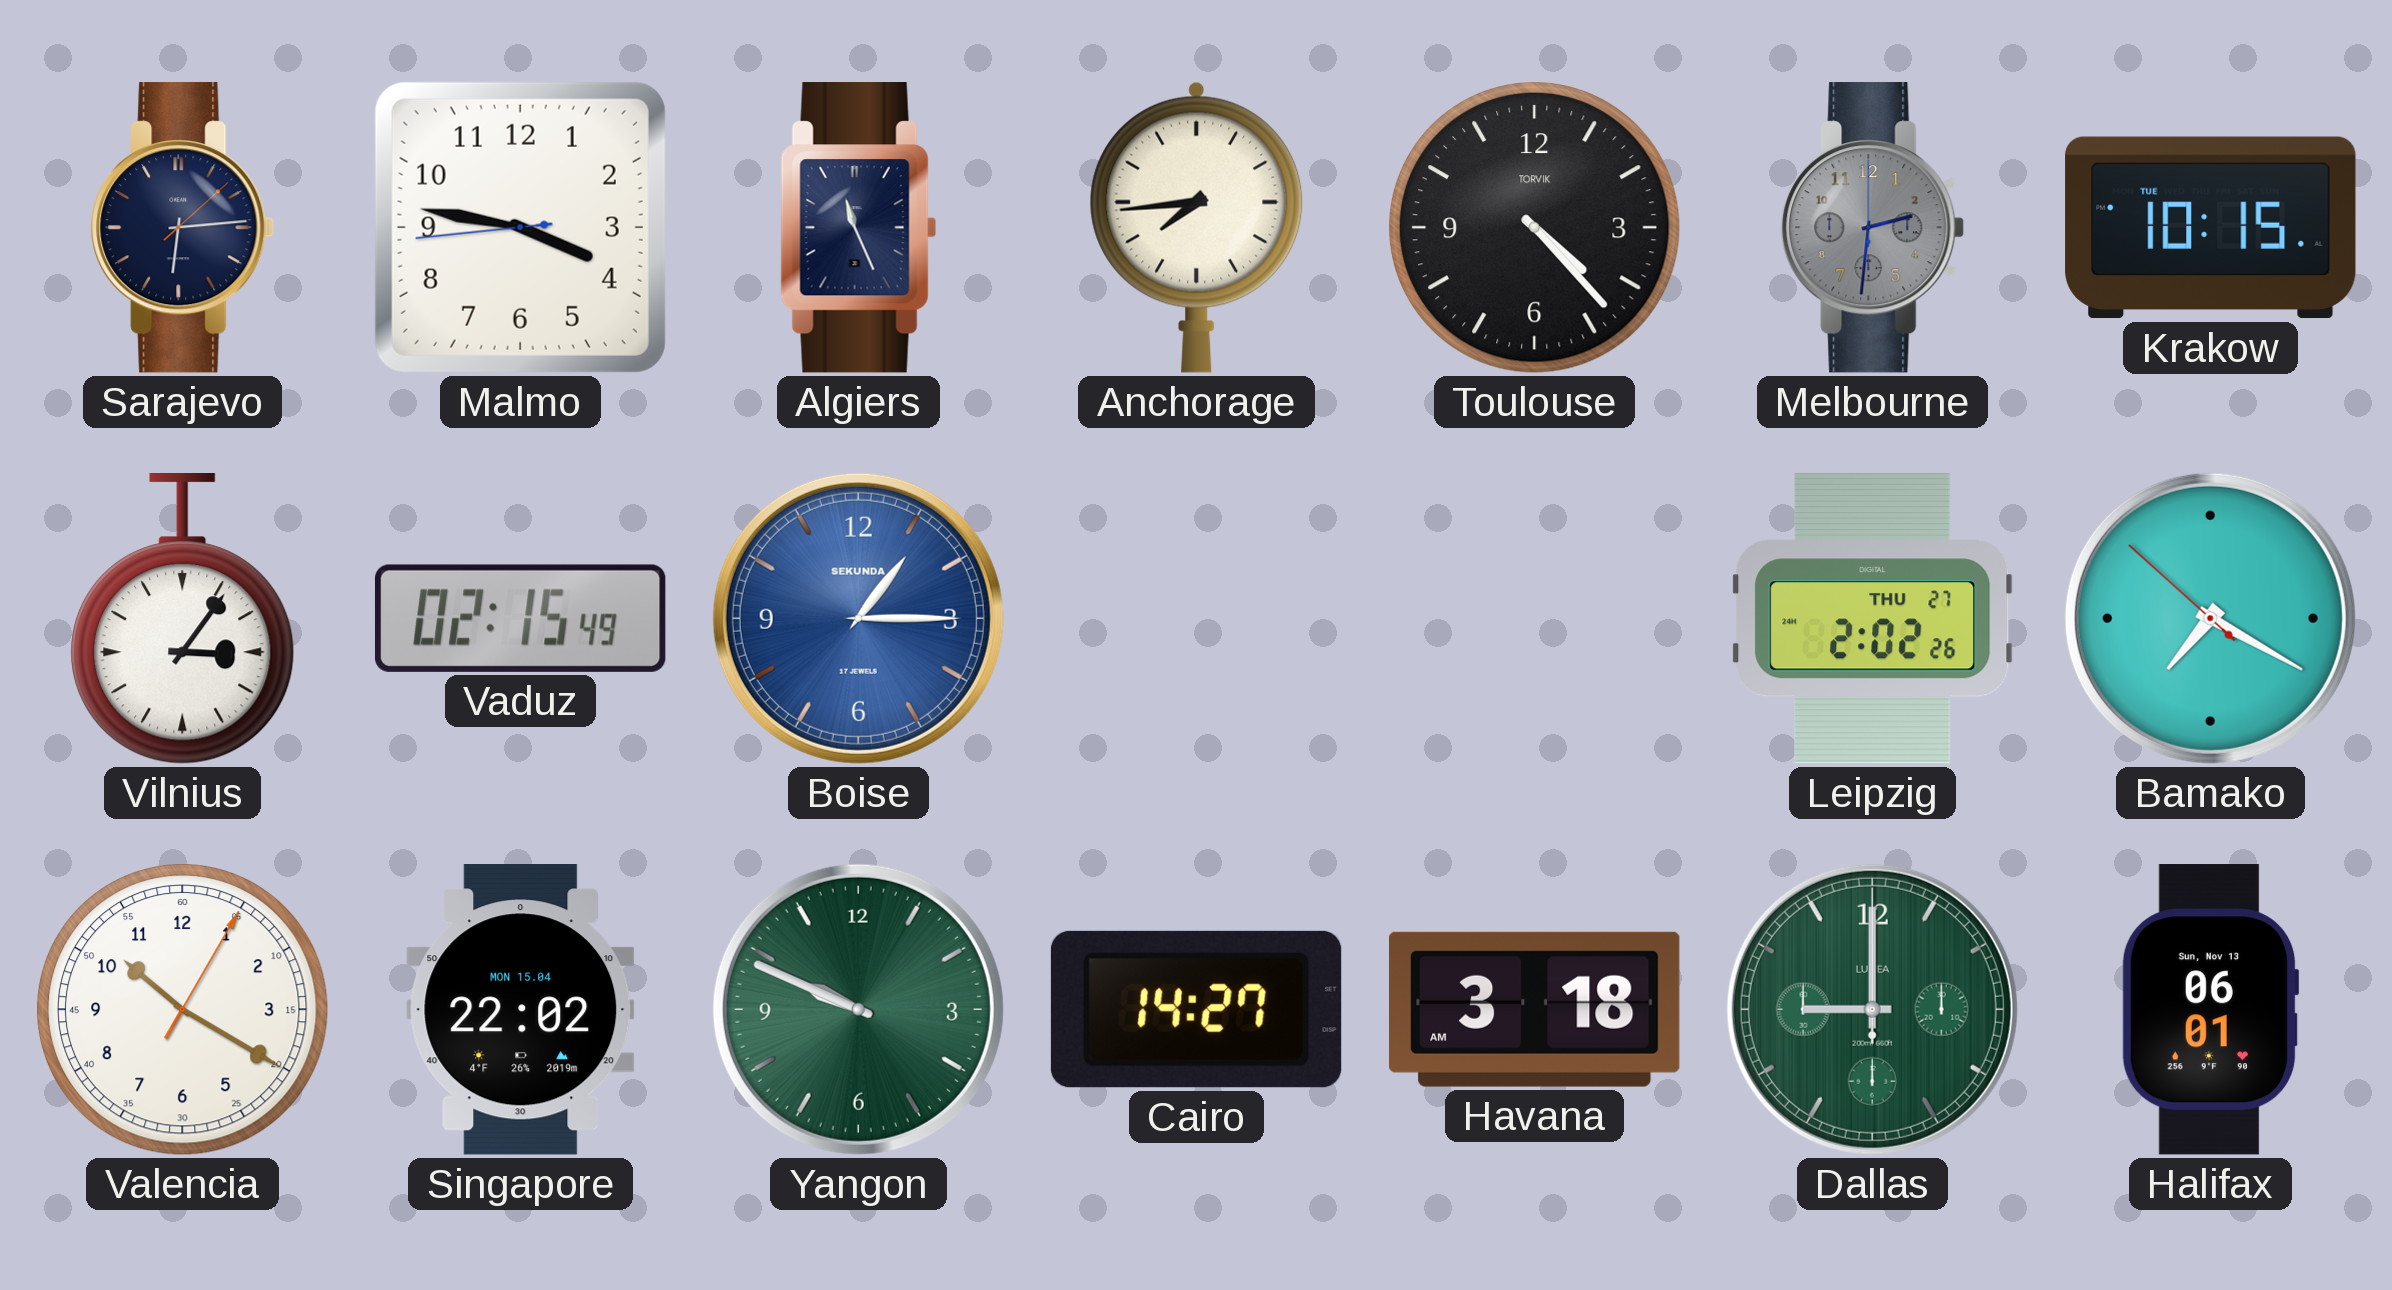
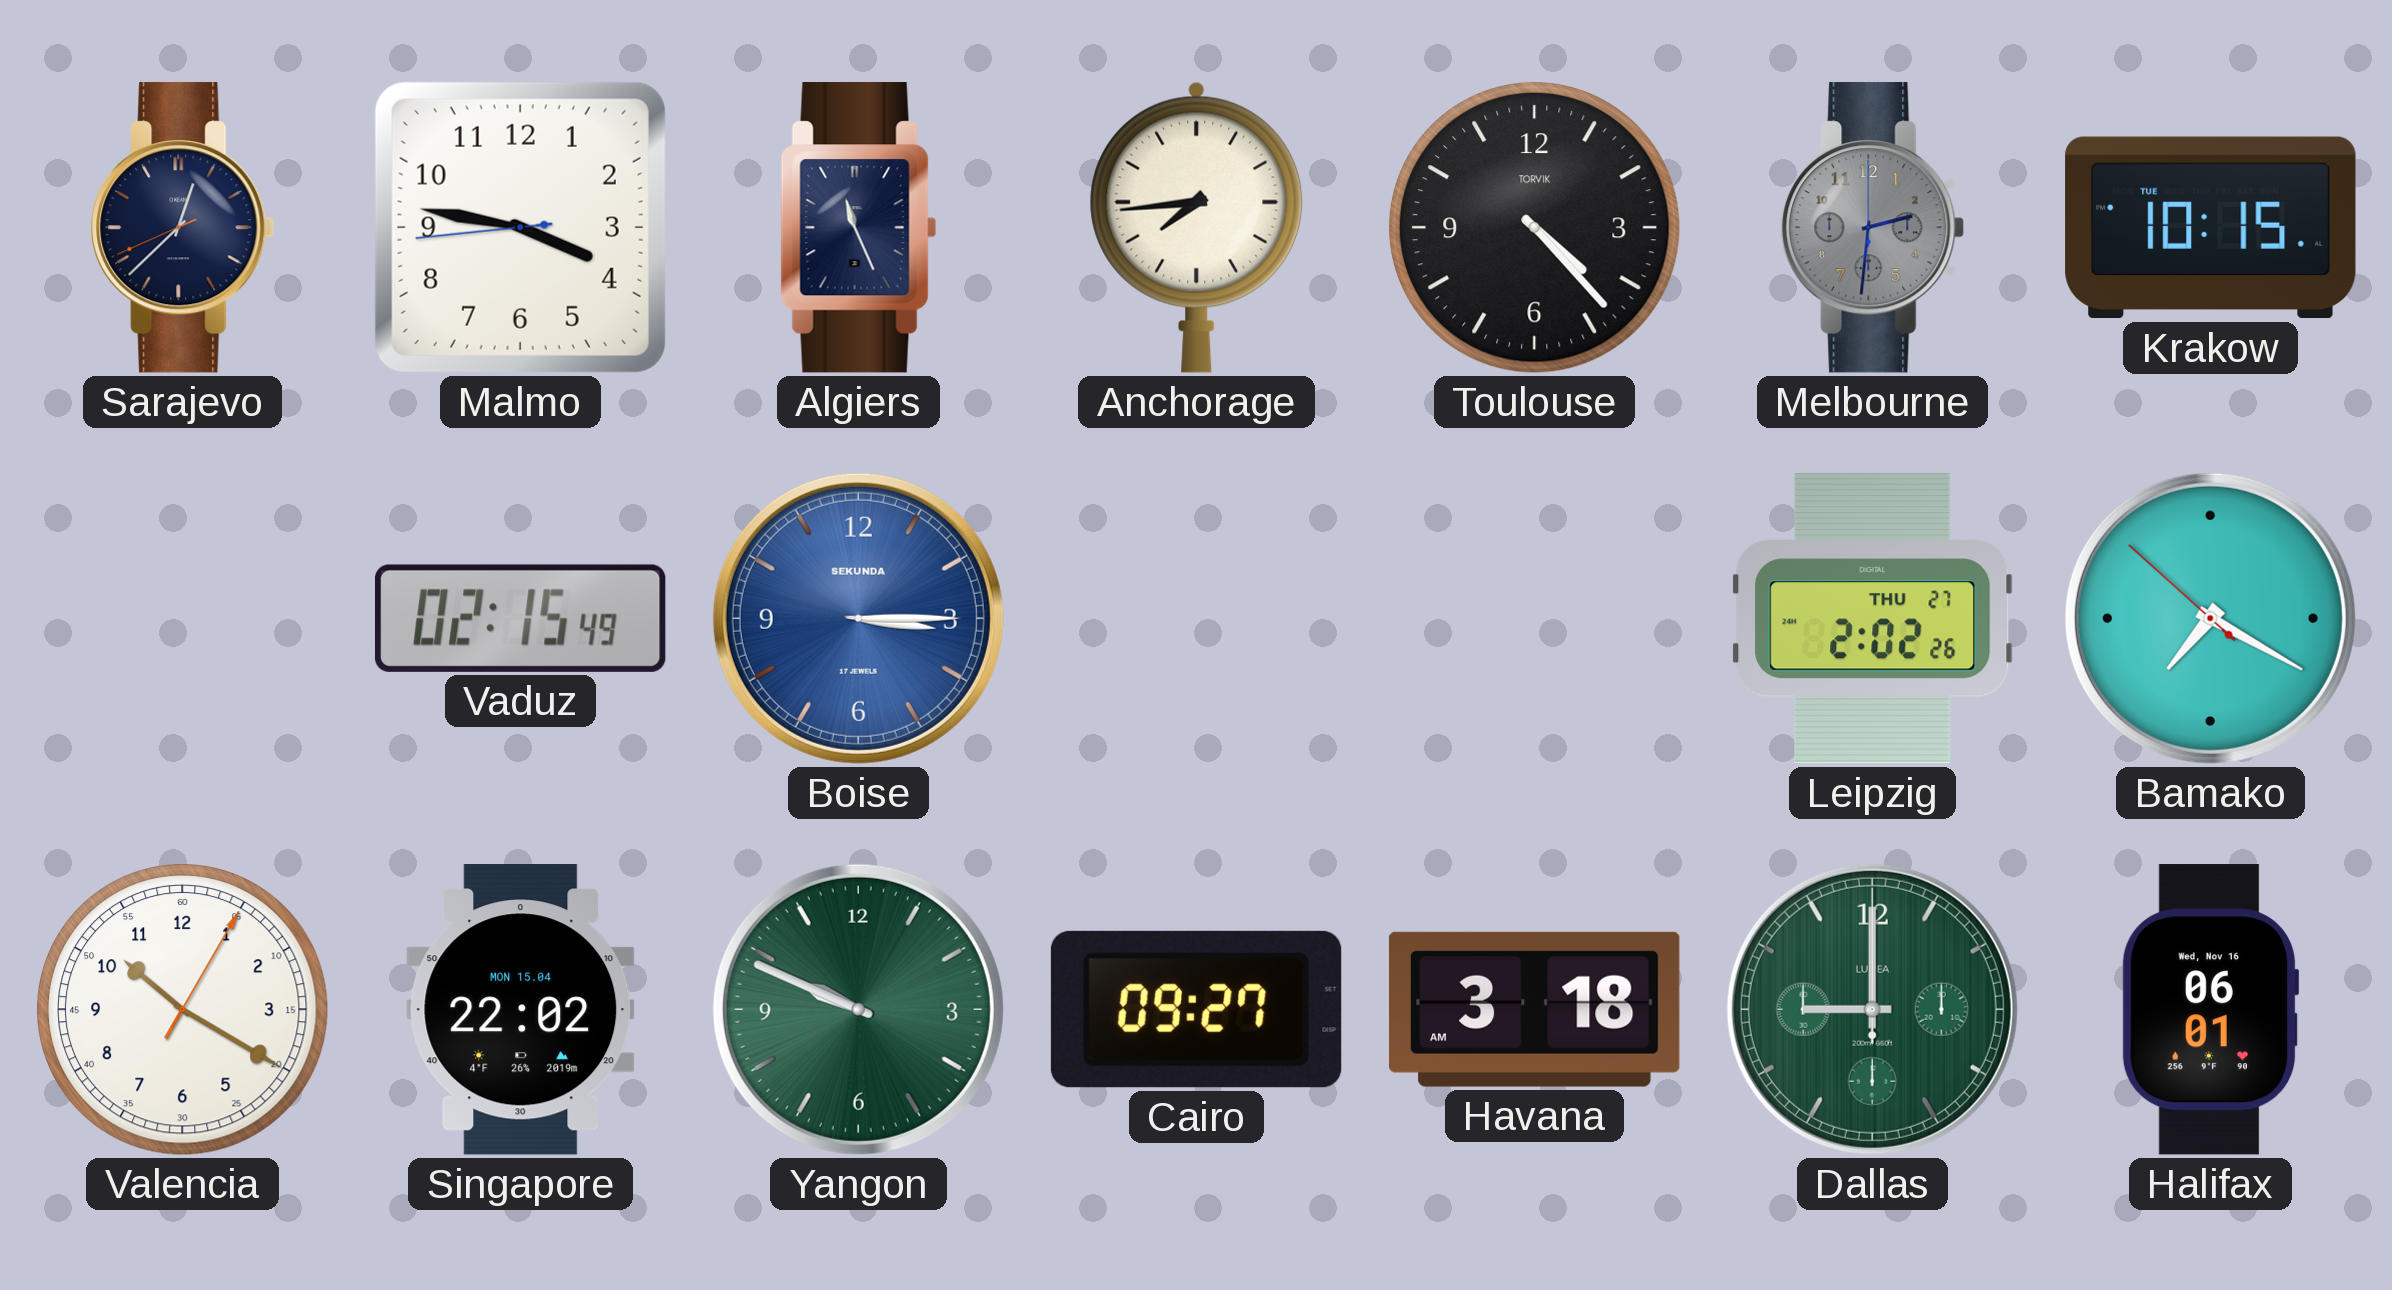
Sarajevo: 6:14 -> 12:37
Vilnius: 3:06 -> none
Boise: 1:15 -> 3:15
Cairo: 14:27 -> 09:27
Halifax date: Sun, Nov 13 -> Wed, Nov 16
